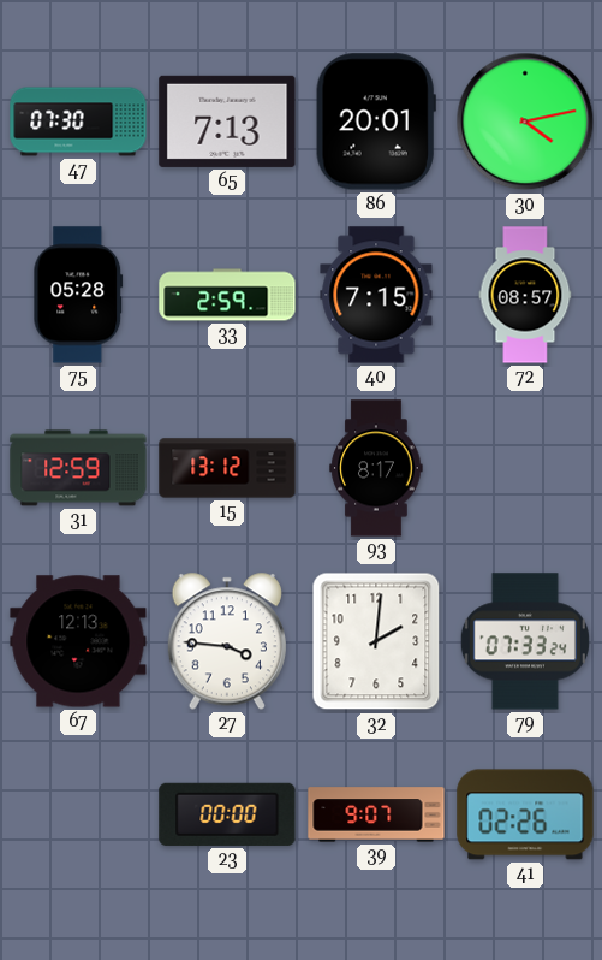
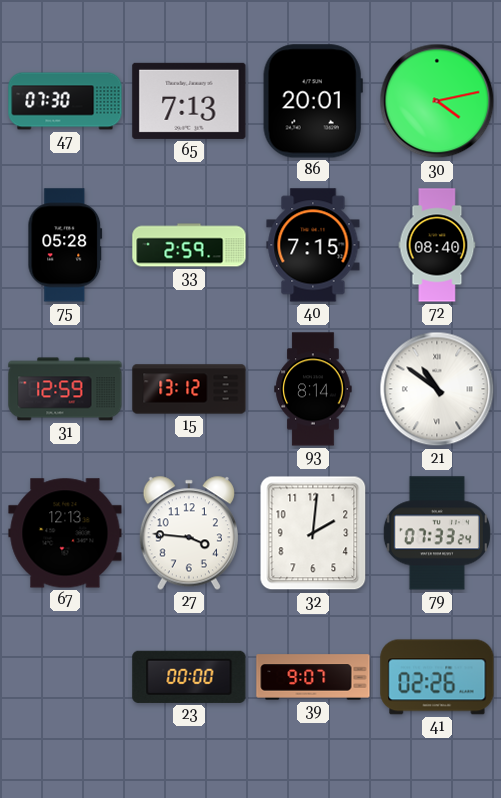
72: 08:57 -> 08:40
93: 8:17 -> 8:14
21: none -> 10:51
